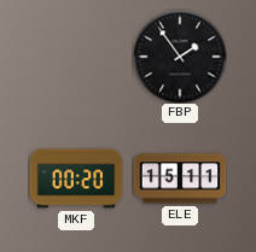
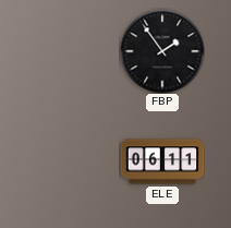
MKF: 00:20 -> none
ELE: 15:11 -> 06:11
